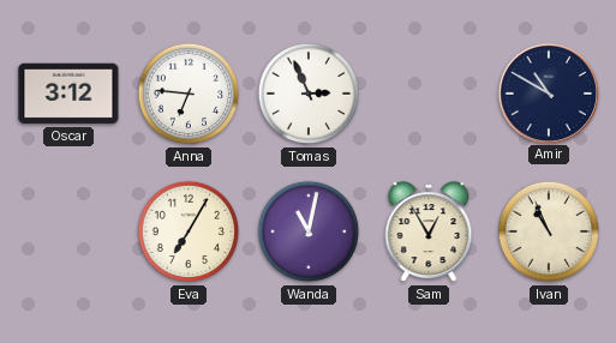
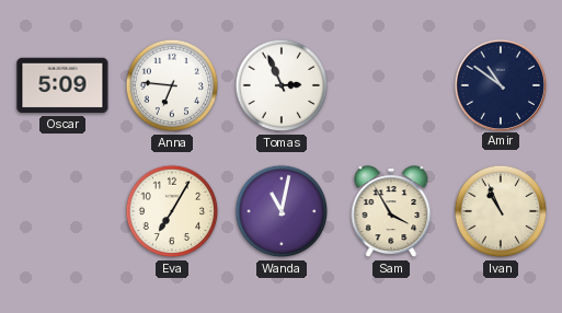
Oscar: 3:12 -> 5:09
Amir: 10:50 -> 10:51
Sam: 12:55 -> 3:55
